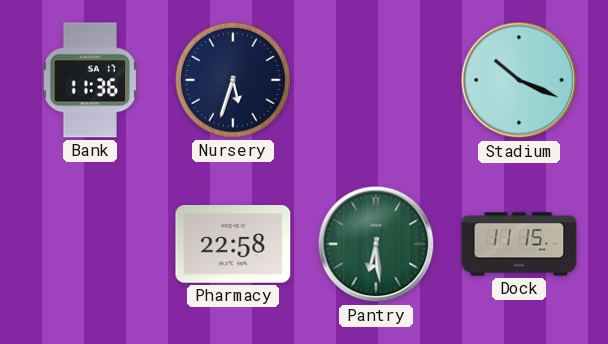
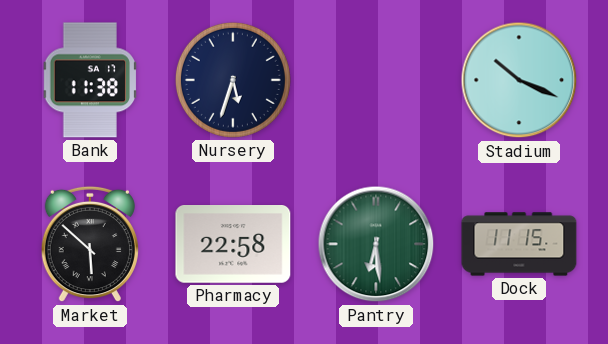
Bank: 11:36 -> 11:38
Market: none -> 5:52
